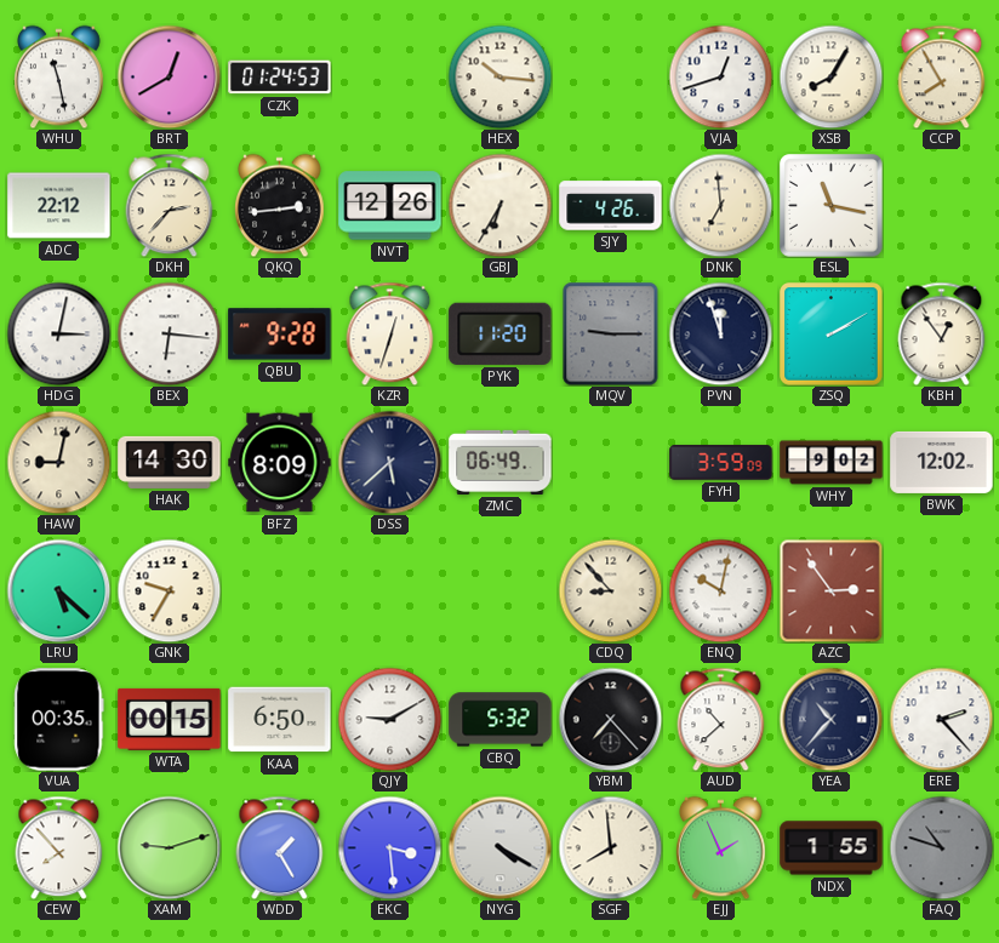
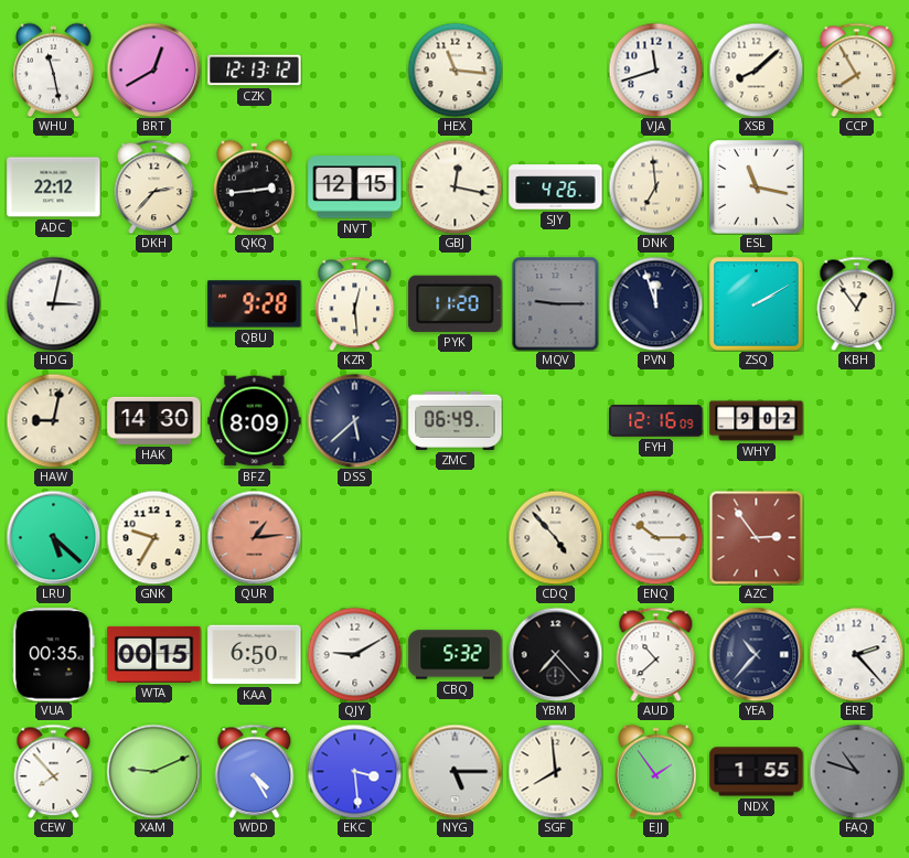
CZK: 01:24 -> 12:13
HEX: 10:16 -> 11:16
VJA: 12:42 -> 11:42
XSB: 8:05 -> 8:08
NVT: 12:26 -> 12:15
GBJ: 6:35 -> 12:17
BEX: 6:16 -> none
KZR: 12:33 -> 12:29
FYH: 3:59 -> 12:16
BWK: 12:02 -> none
QUR: none -> 1:14
CDQ: 8:53 -> 4:53
ENQ: 10:02 -> 10:15
XAM: 9:12 -> 9:11
WDD: 1:25 -> 4:25
NYG: 4:20 -> 5:15
EJJ: 1:56 -> 1:54
